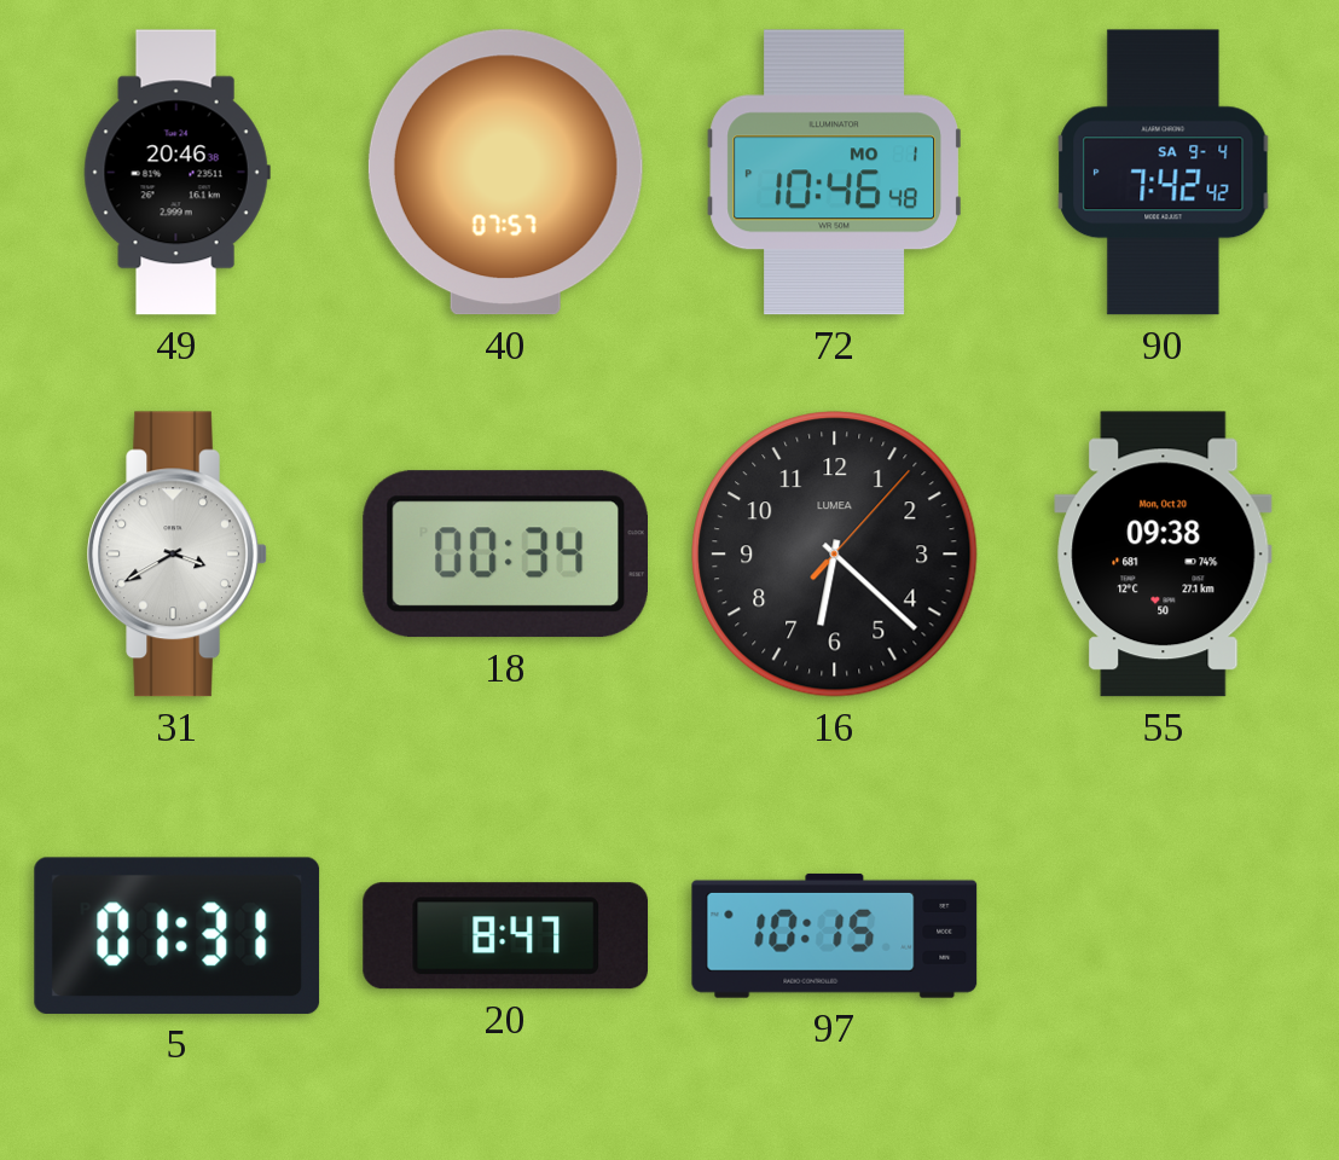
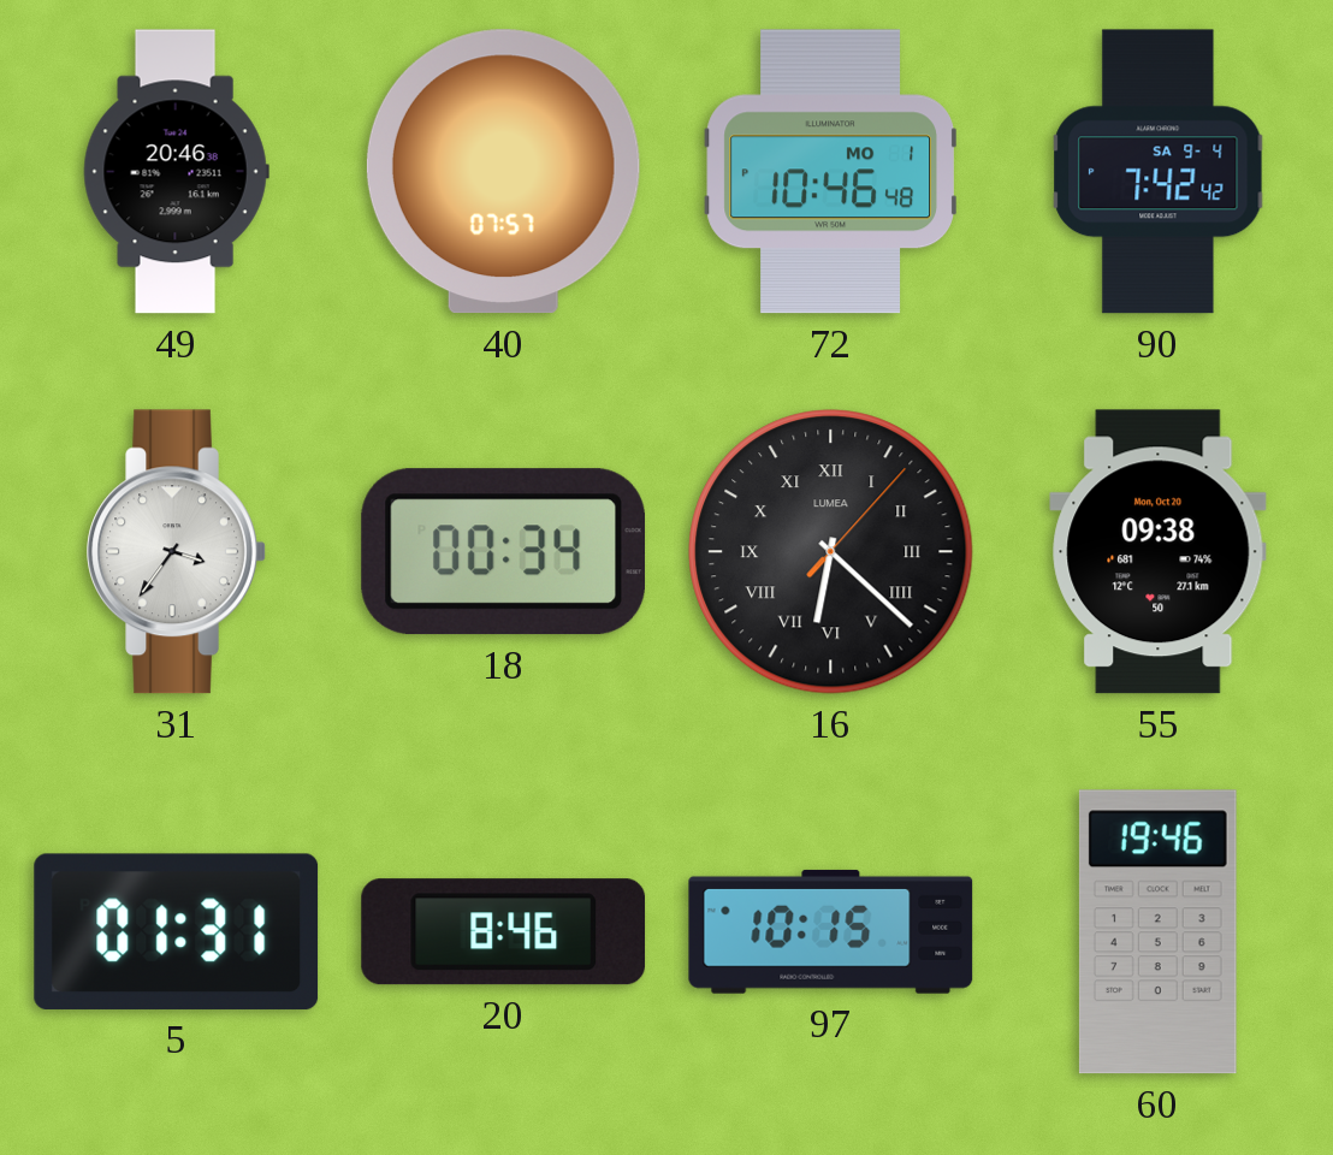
31: 3:40 -> 3:36
16 numerals: Arabic -> Roman
20: 8:47 -> 8:46
60: none -> 19:46
